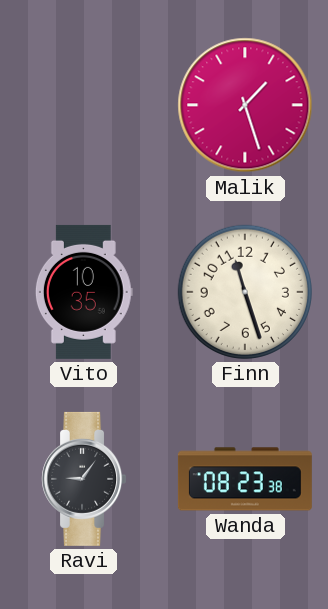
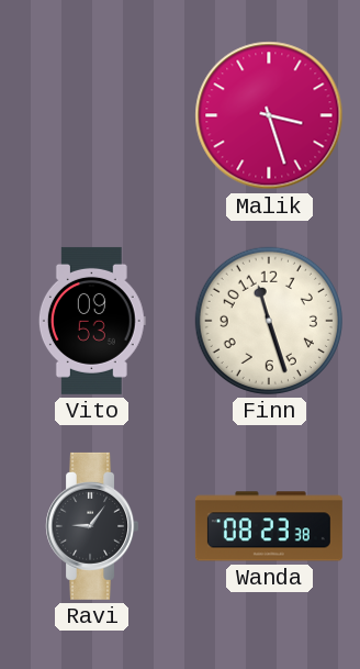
Malik: 1:27 -> 3:27
Vito: 10:35 -> 09:53
